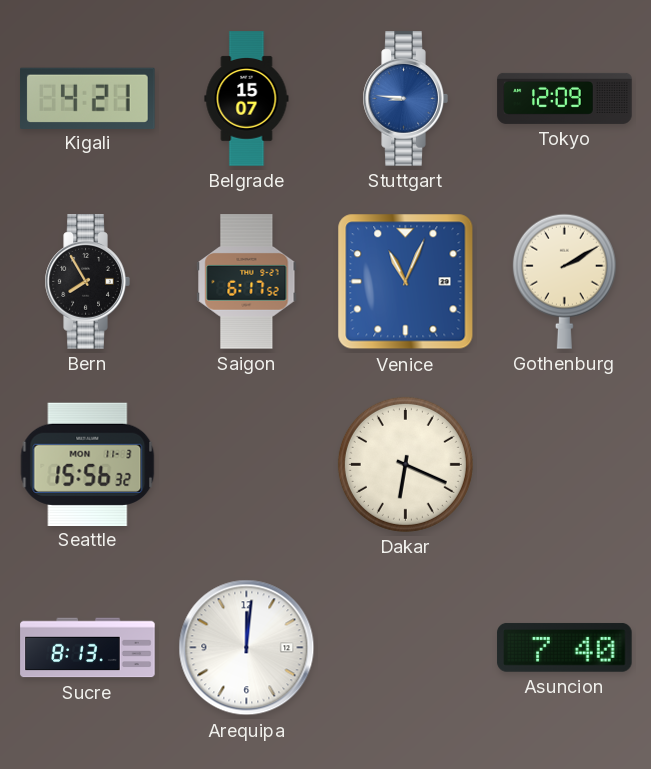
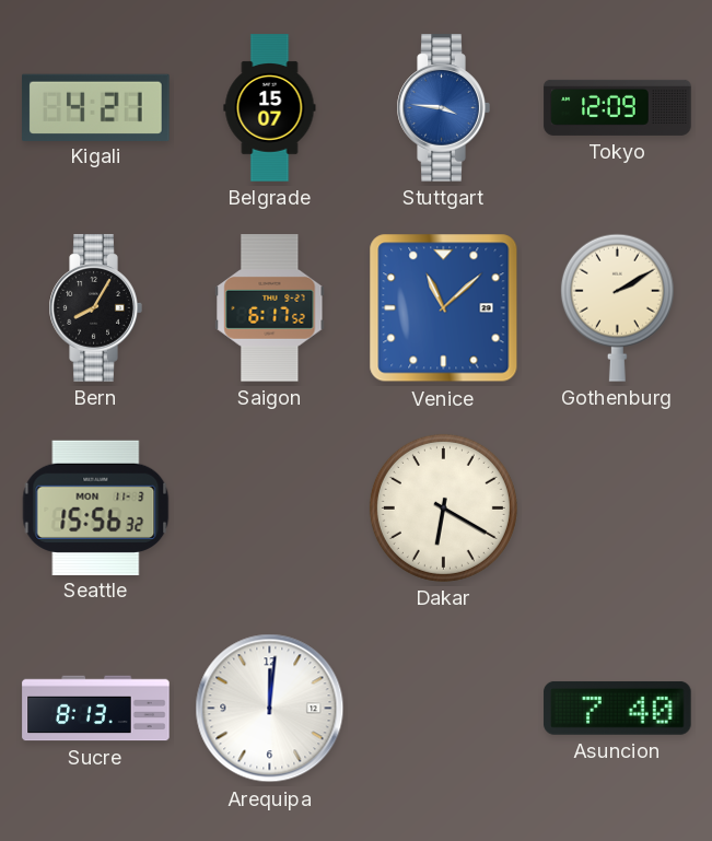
Stuttgart: 8:46 -> 3:46
Bern: 7:55 -> 8:05
Venice: 11:04 -> 11:08
Dakar: 6:19 -> 6:20
